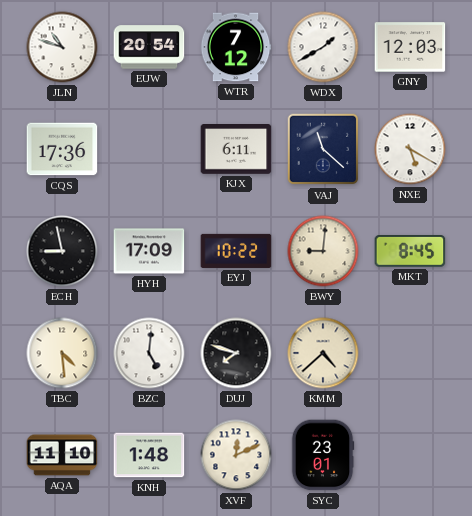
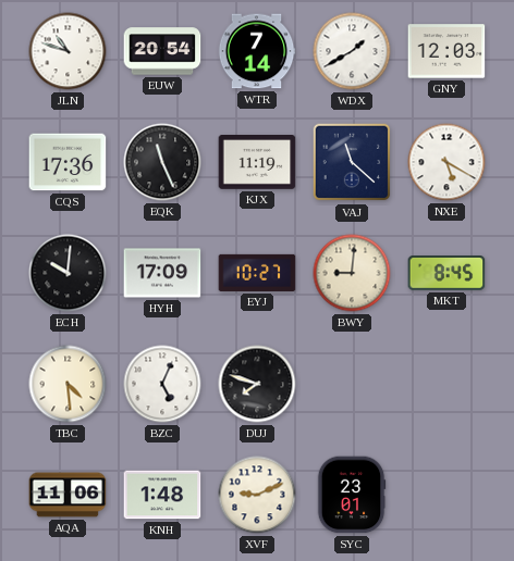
WTR: 7:12 -> 7:14
EQK: none -> 11:26
KJX: 6:11 -> 11:19
ECH: 8:58 -> 10:01
EYJ: 10:22 -> 10:27
BZC: 5:01 -> 5:04
KMM: 4:38 -> none
AQA: 11:10 -> 11:06
XVF: 12:11 -> 9:11
